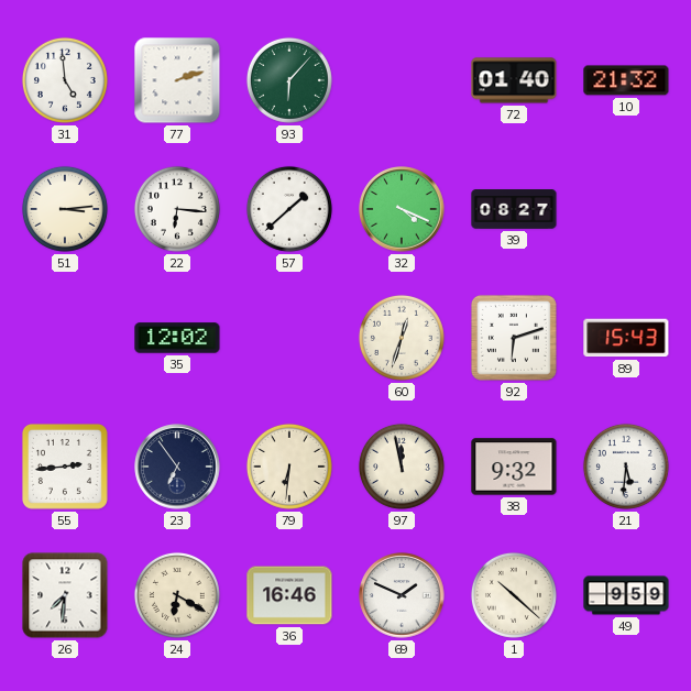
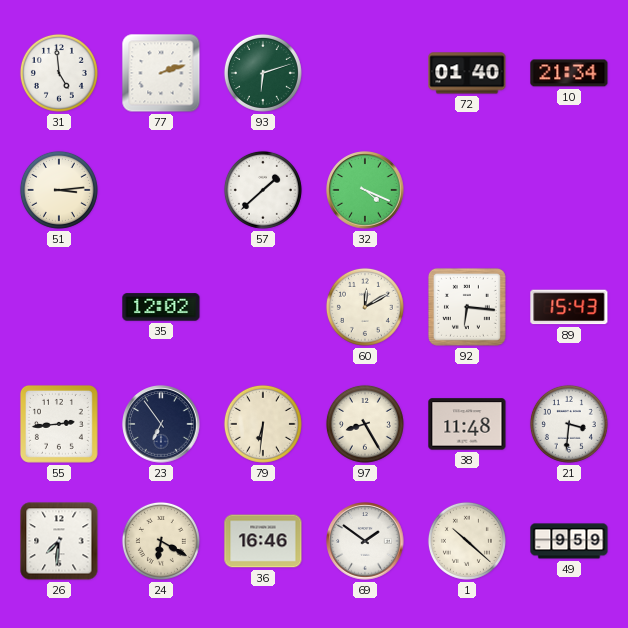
93: 6:07 -> 6:12
10: 21:32 -> 21:34
22: 6:16 -> none
39: 08:27 -> none
60: 12:33 -> 12:10
92: 6:12 -> 6:16
97: 11:58 -> 8:25
38: 9:32 -> 11:48
21: 5:31 -> 3:31
69: 1:49 -> 1:51
